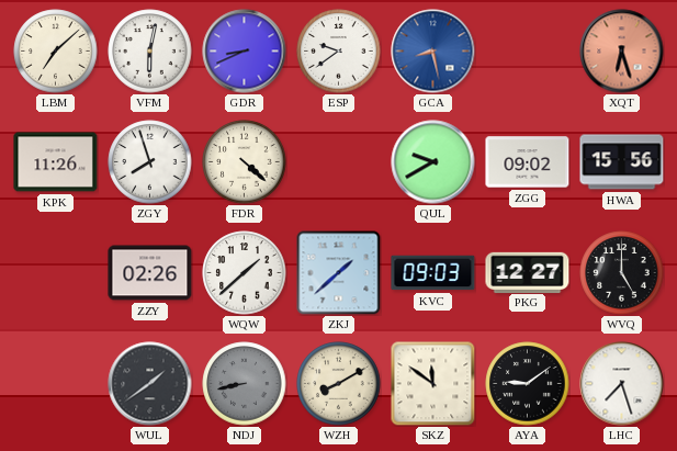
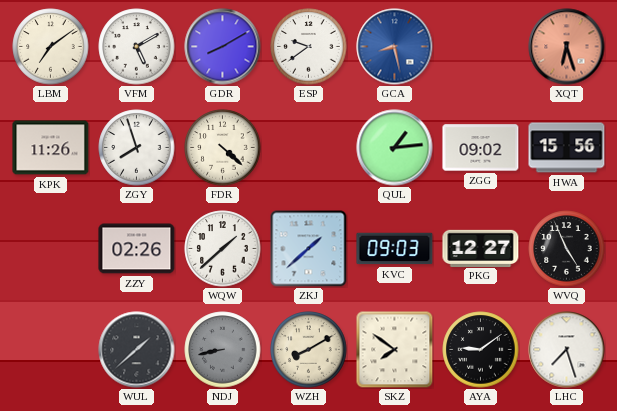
LBM: 7:08 -> 7:09
VFM: 6:02 -> 5:10
GDR: 8:41 -> 8:10
QUL: 9:40 -> 1:14
WVQ: 5:00 -> 4:56
WUL: 1:39 -> 1:38
SKZ: 11:51 -> 7:51
